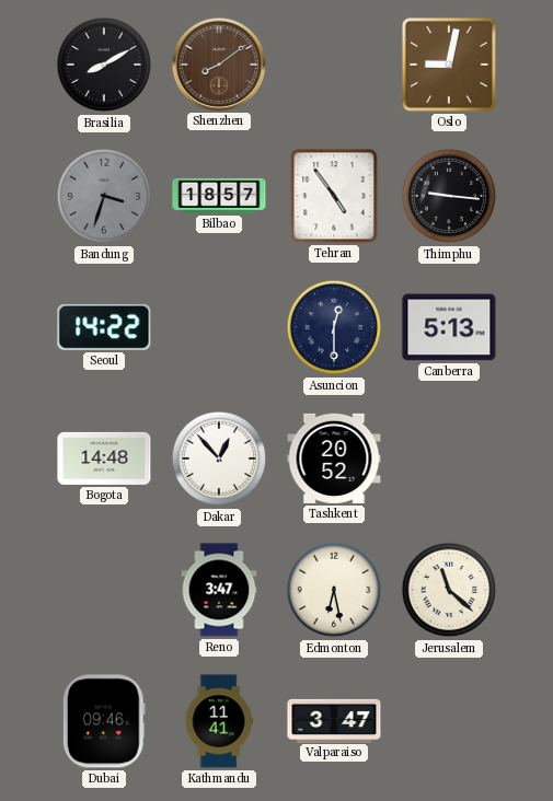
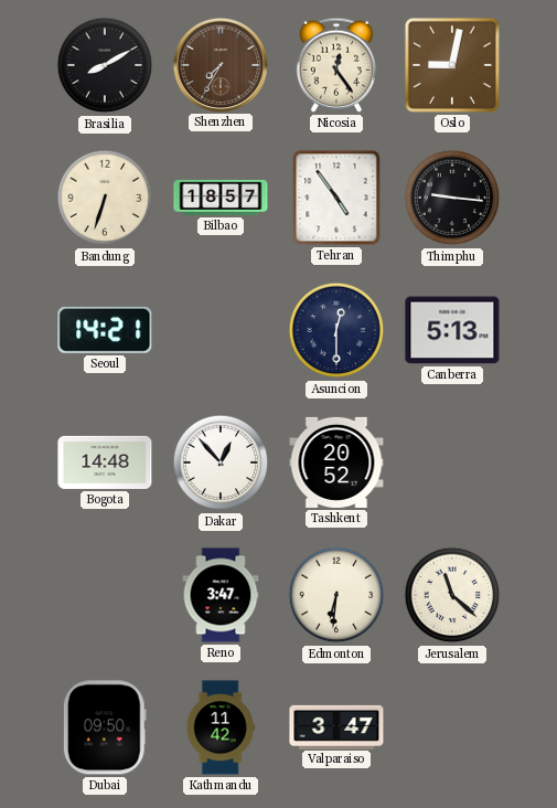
Shenzhen: 8:09 -> 7:35
Nicosia: none -> 12:24
Bandung: 3:33 -> 6:33
Bandung dial: grey -> cream
Seoul: 14:22 -> 14:21
Edmonton: 6:28 -> 6:31
Dubai: 09:46 -> 09:50
Kathmandu: 11:41 -> 11:42
